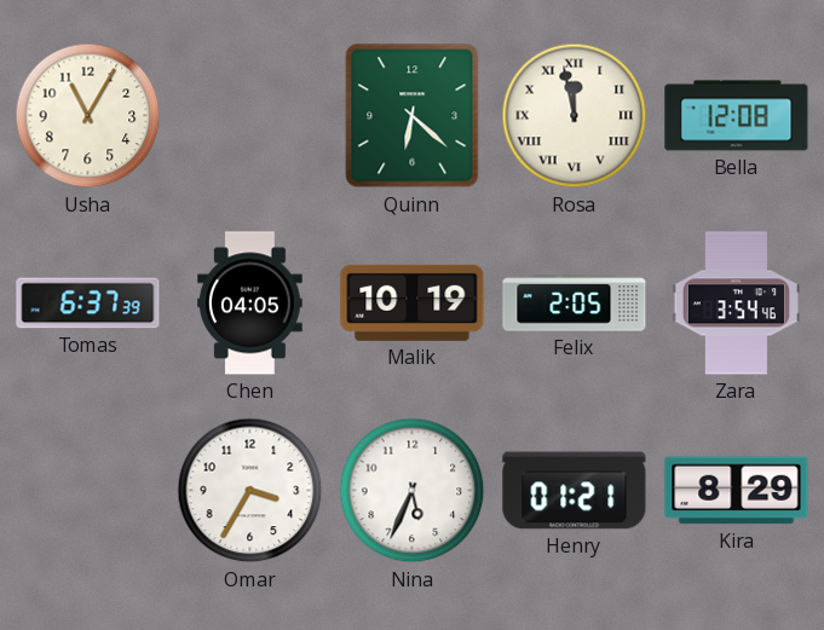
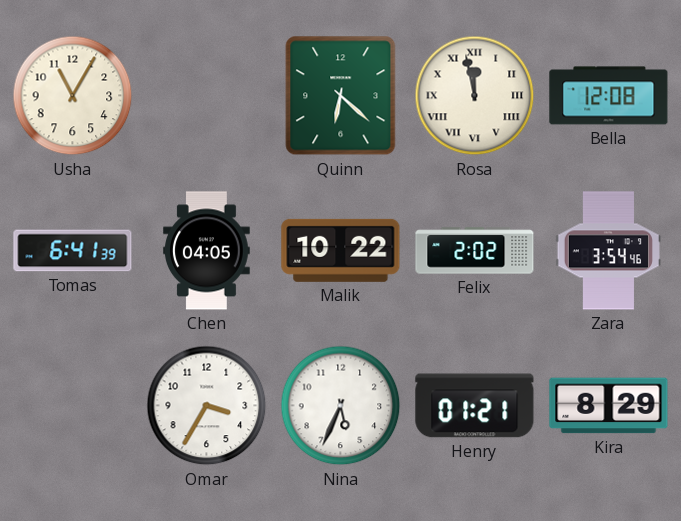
Tomas: 6:37 -> 6:41
Malik: 10:19 -> 10:22
Felix: 2:05 -> 2:02
